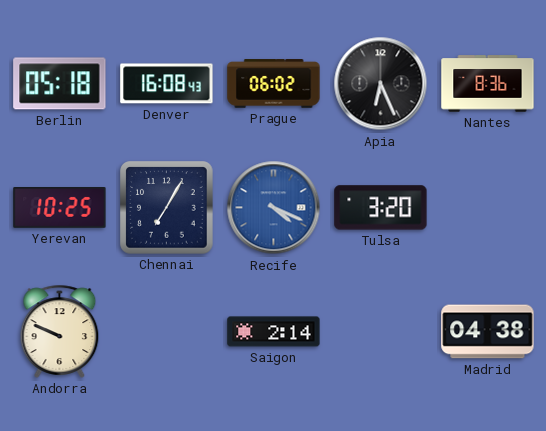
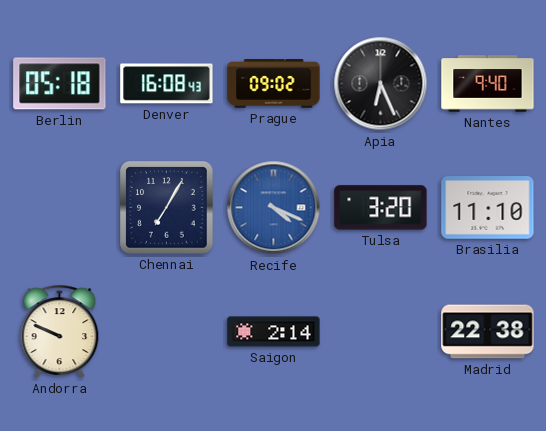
Prague: 06:02 -> 09:02
Nantes: 8:36 -> 9:40
Yerevan: 10:25 -> none
Brasilia: none -> 11:10
Madrid: 04:38 -> 22:38
